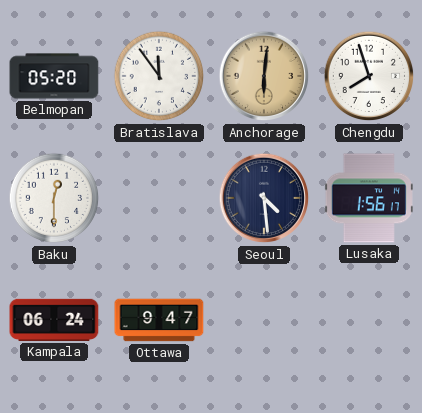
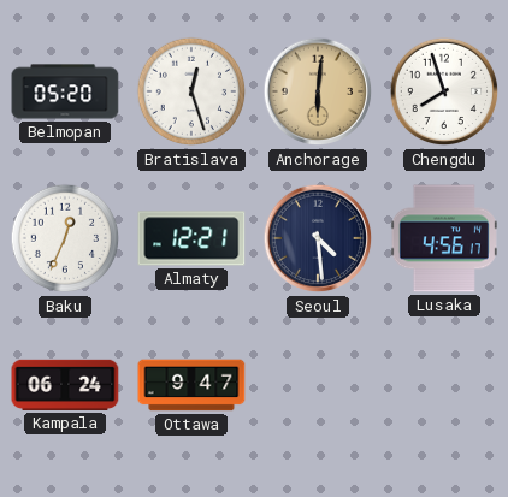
Bratislava: 11:54 -> 12:27
Baku: 12:30 -> 12:34
Almaty: none -> 12:21
Lusaka: 1:56 -> 4:56
